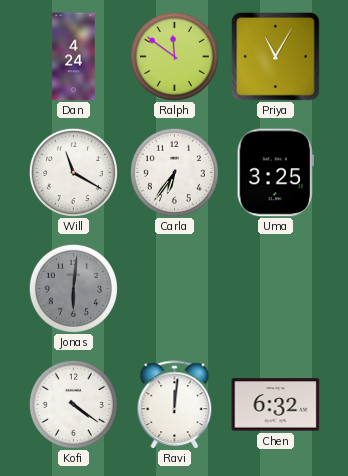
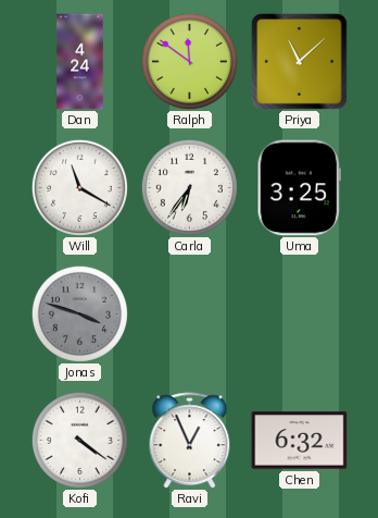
Priya: 11:05 -> 11:08
Jonas: 6:01 -> 3:48
Ravi: 12:01 -> 12:56
